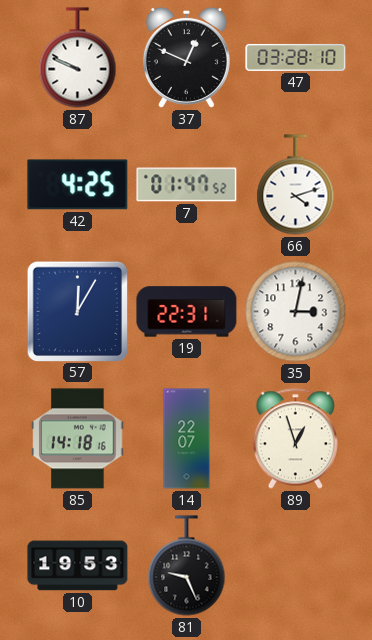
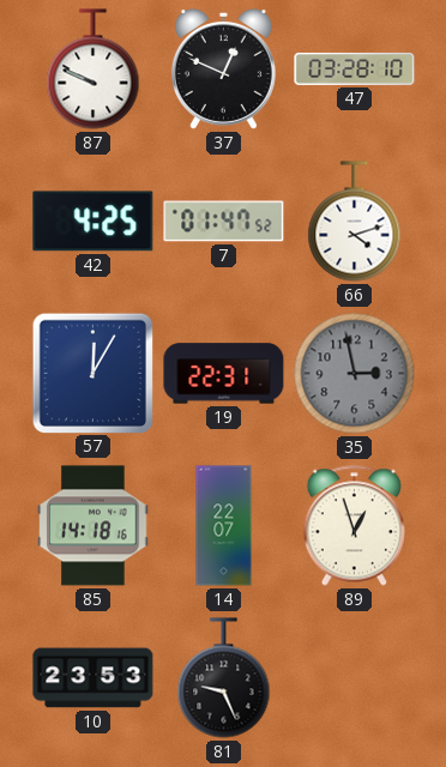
35: 3:02 -> 2:58
35 dial: white -> grey
10: 19:53 -> 23:53
